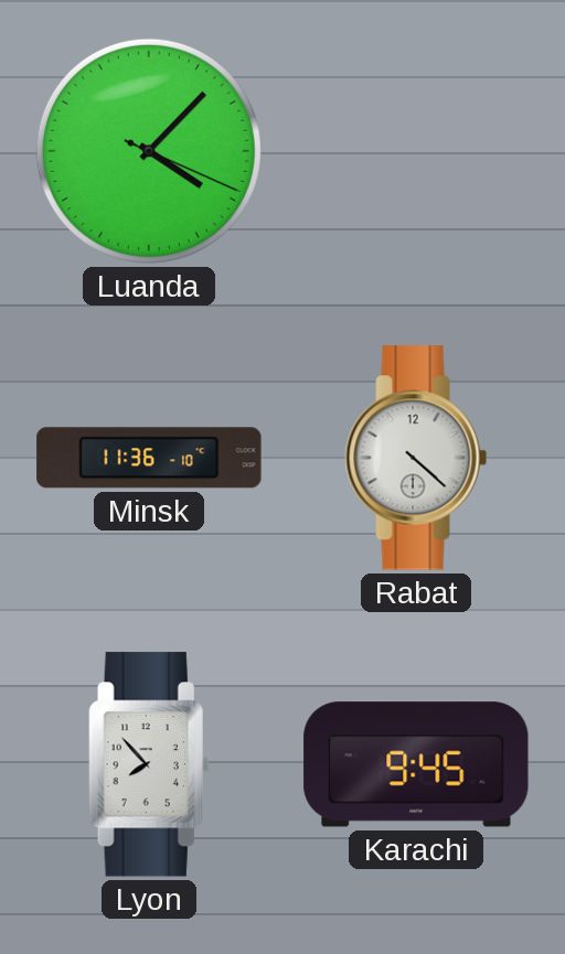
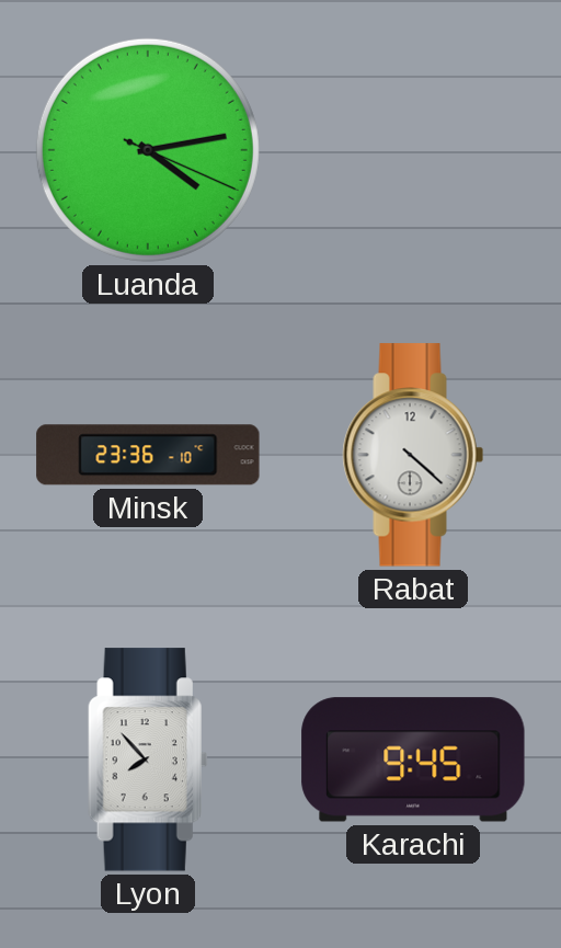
Luanda: 4:07 -> 4:13
Minsk: 11:36 -> 23:36
